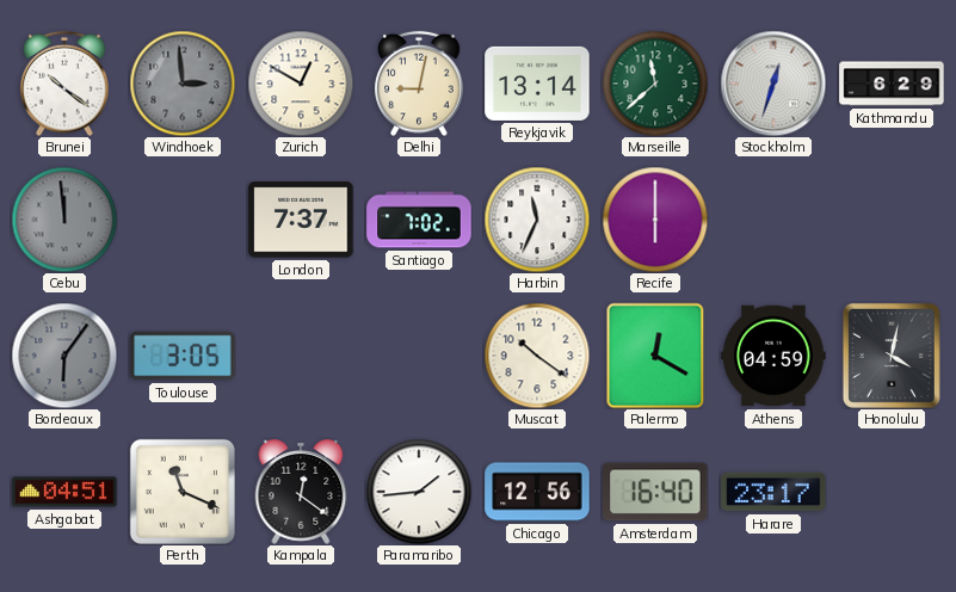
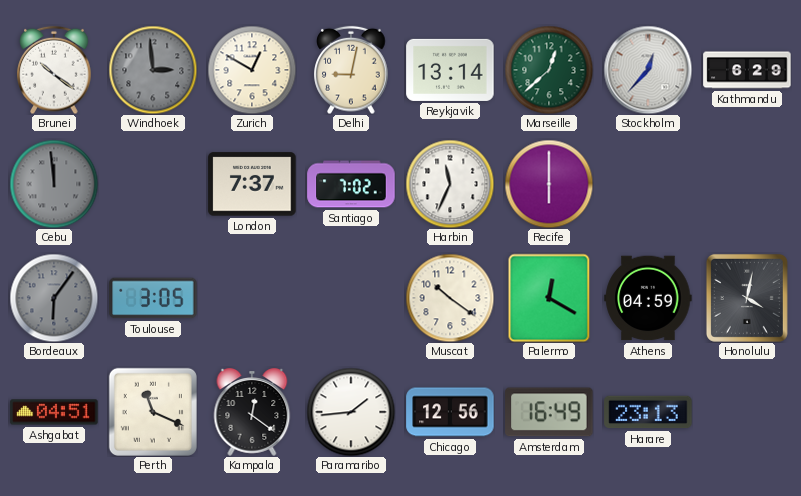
Marseille: 11:38 -> 12:38
Stockholm: 12:33 -> 12:37
Amsterdam: 16:40 -> 16:49
Harare: 23:17 -> 23:13
